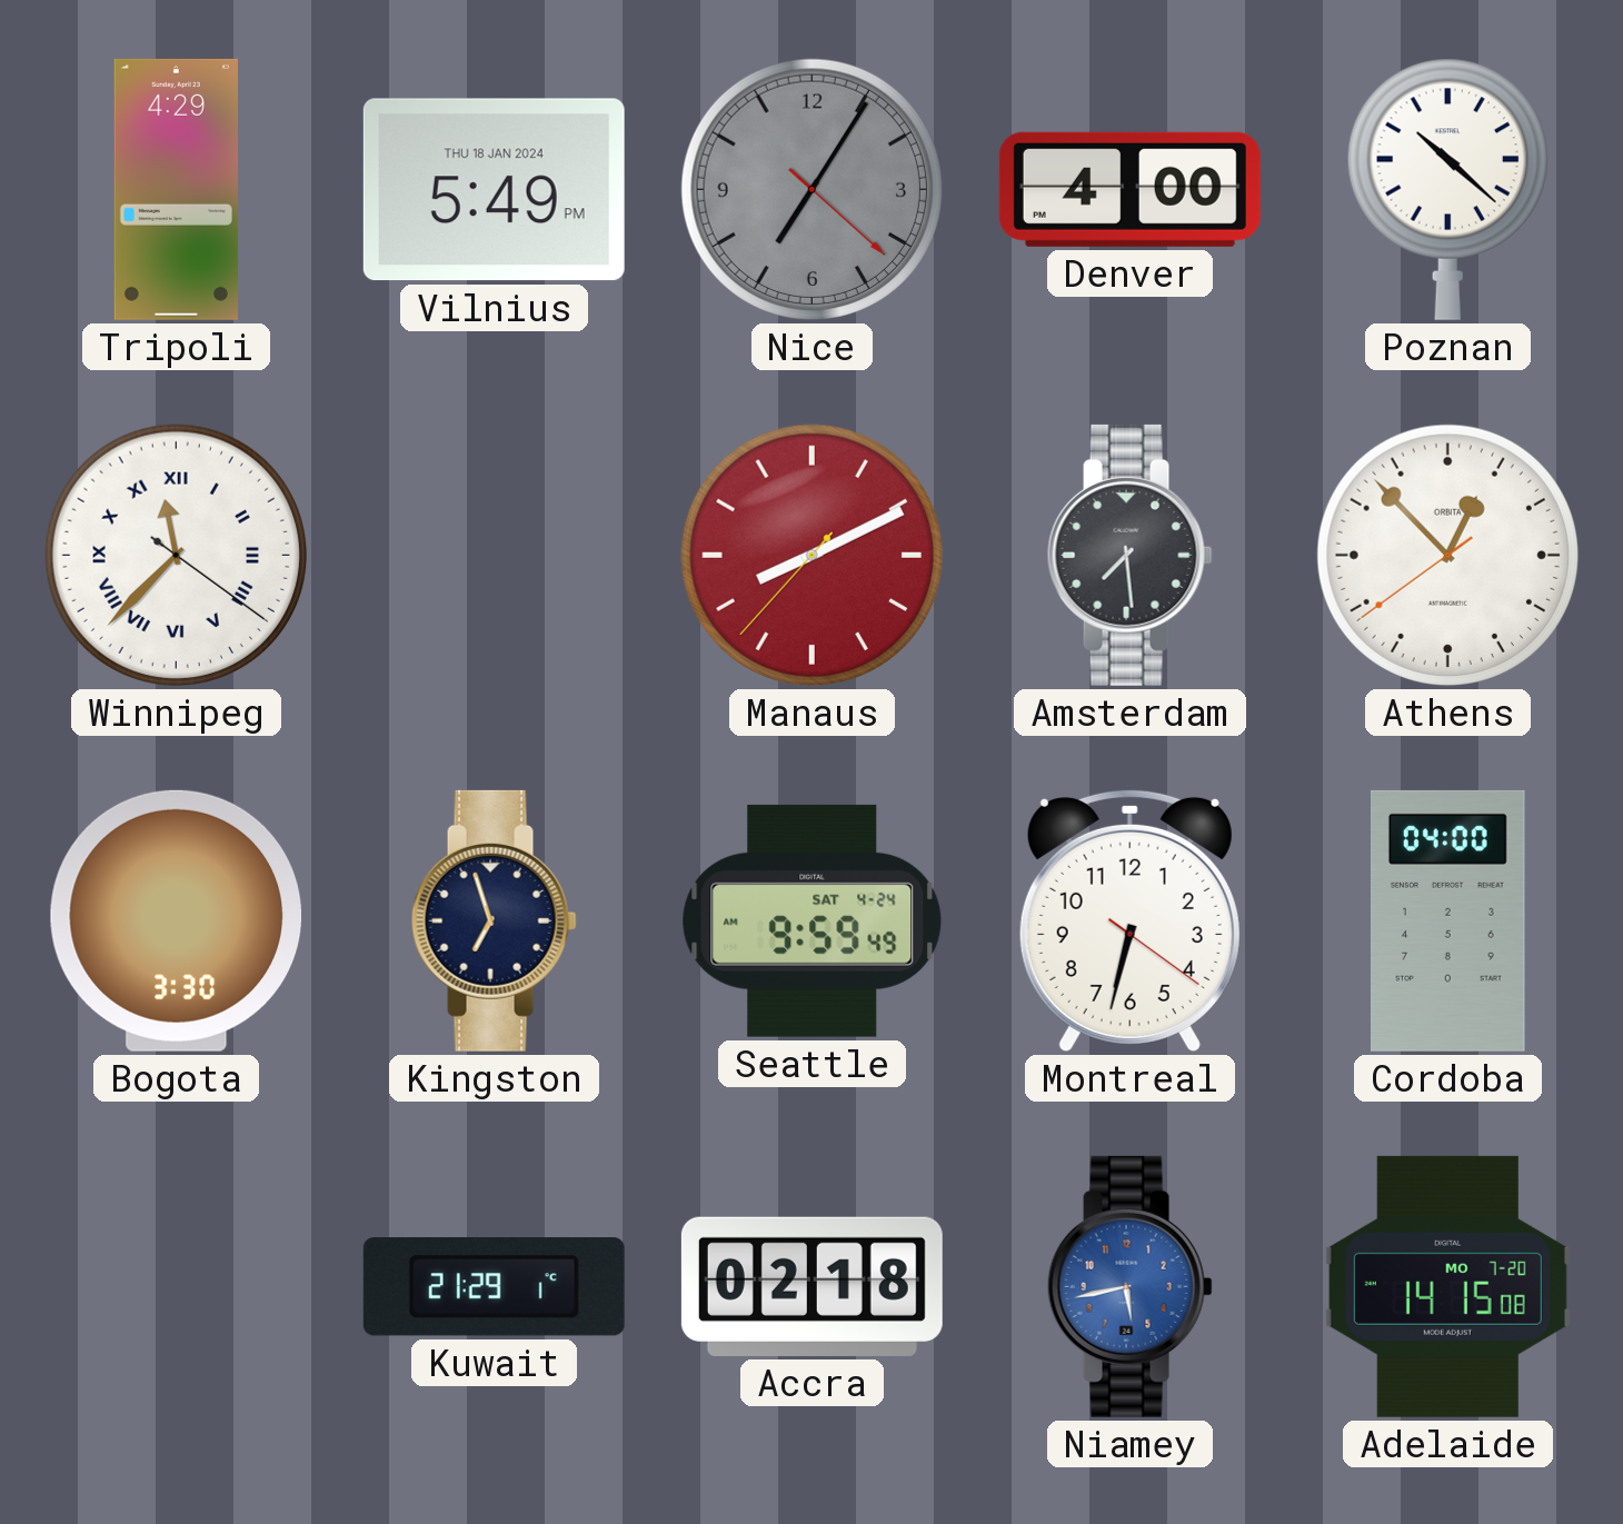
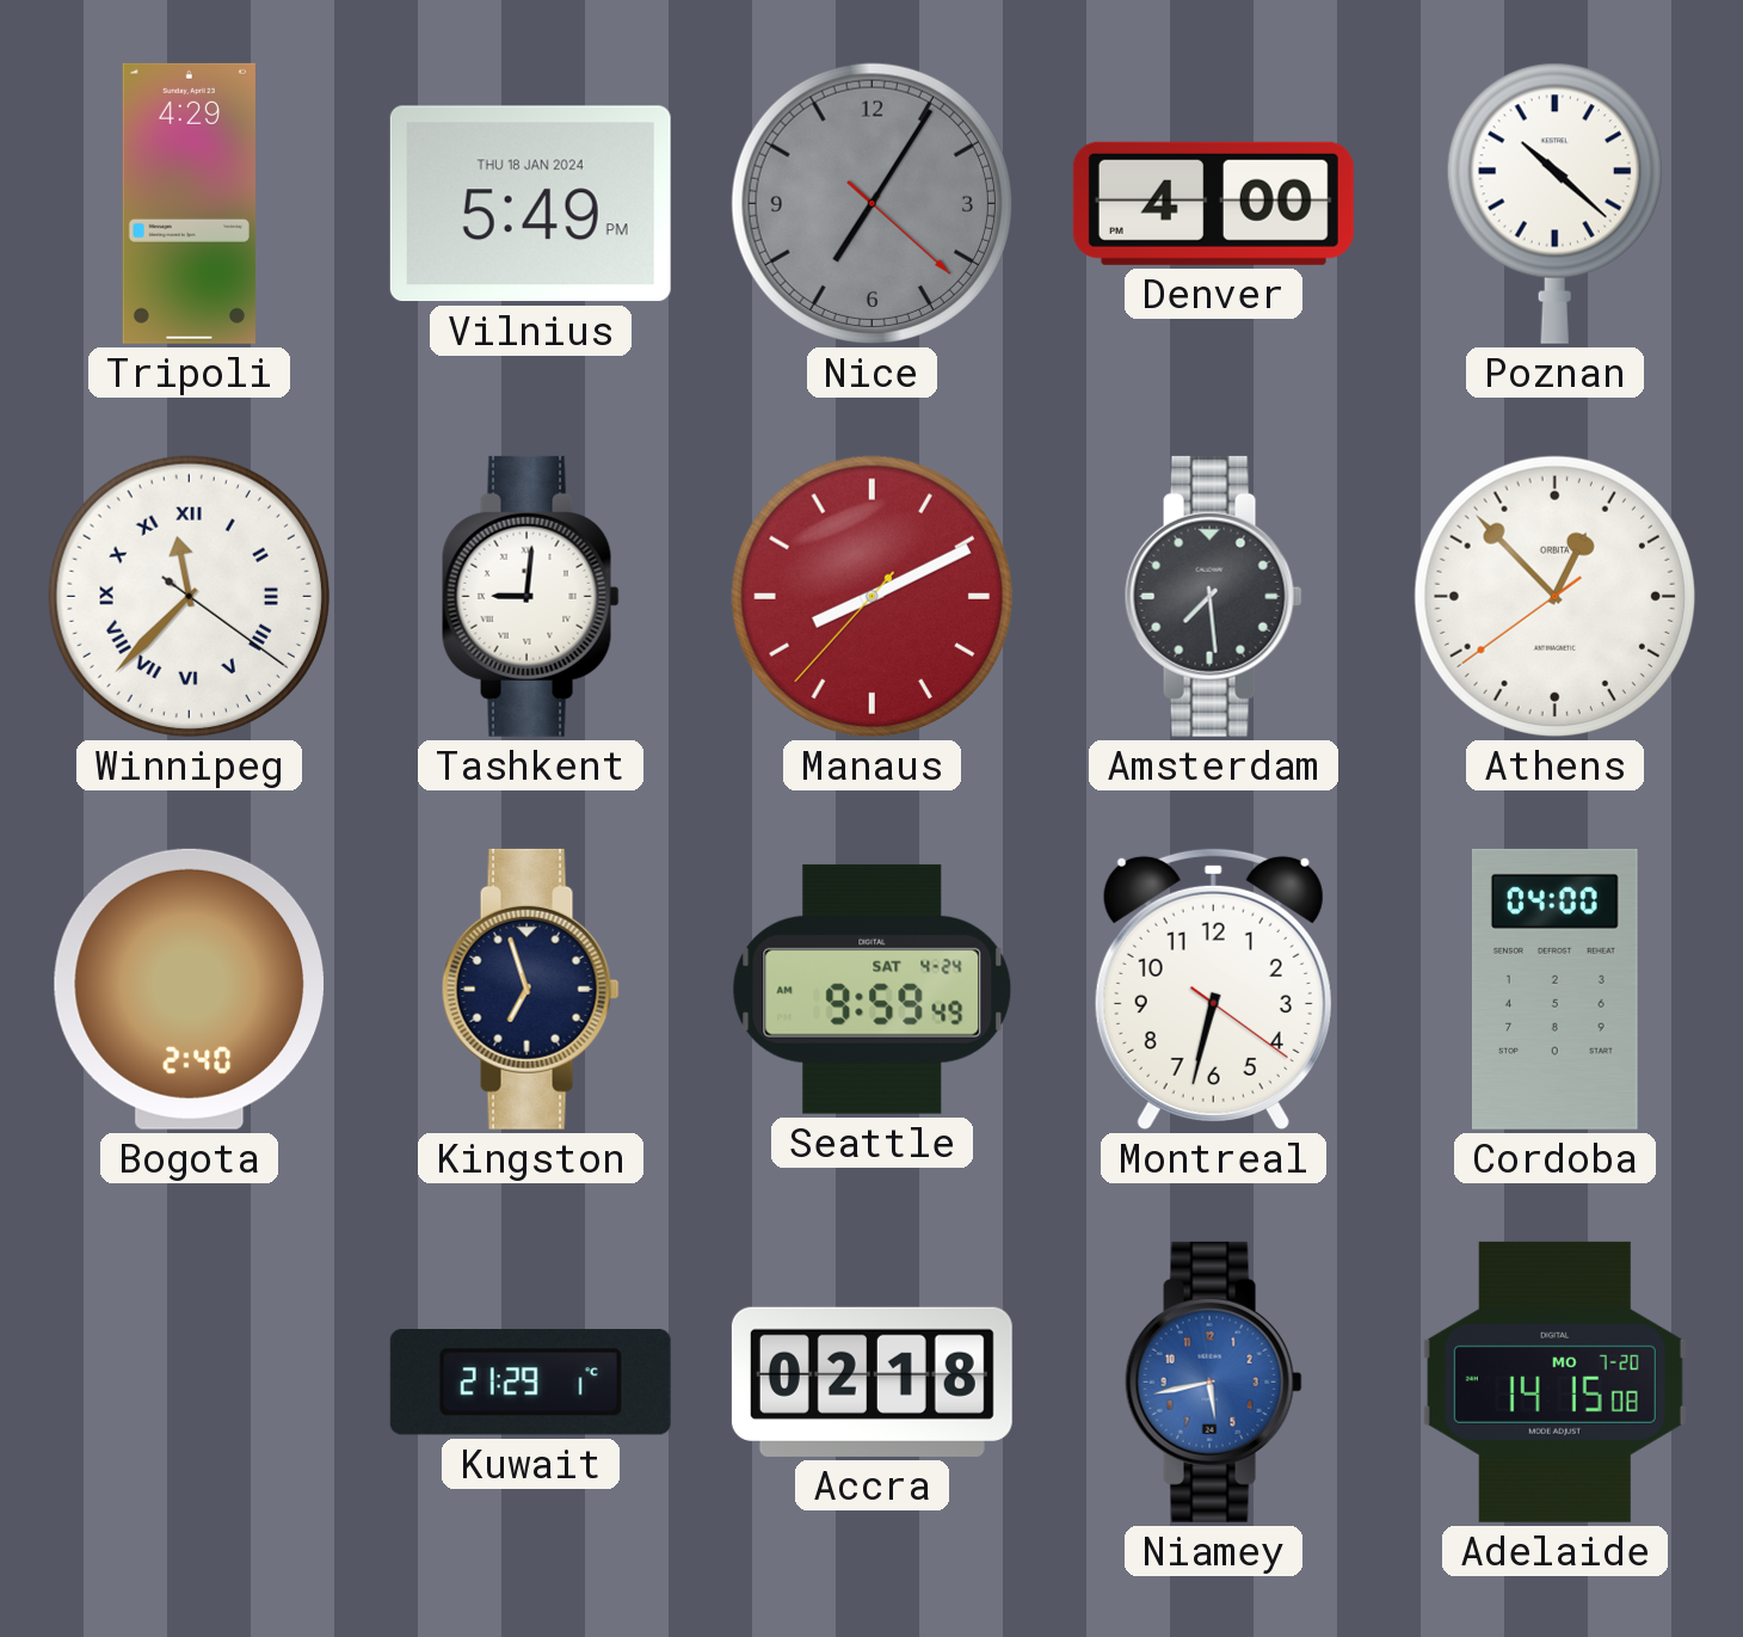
Tashkent: none -> 9:01
Bogota: 3:30 -> 2:40
